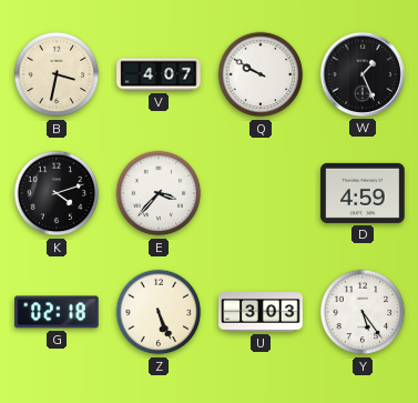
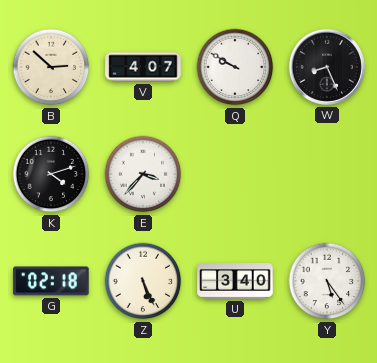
B: 3:32 -> 2:52
W: 1:26 -> 8:26
D: 4:59 -> none
U: 3:03 -> 3:40
